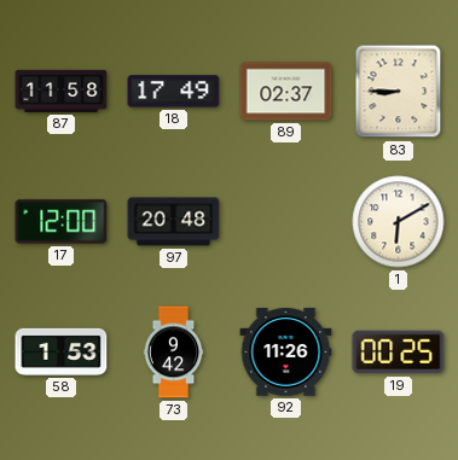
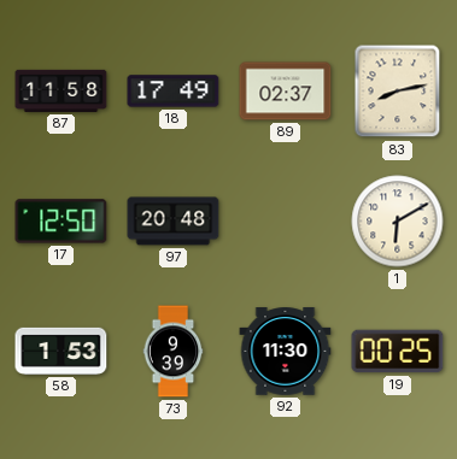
83: 8:45 -> 8:13
17: 12:00 -> 12:50
73: 9:42 -> 9:39
92: 11:26 -> 11:30
